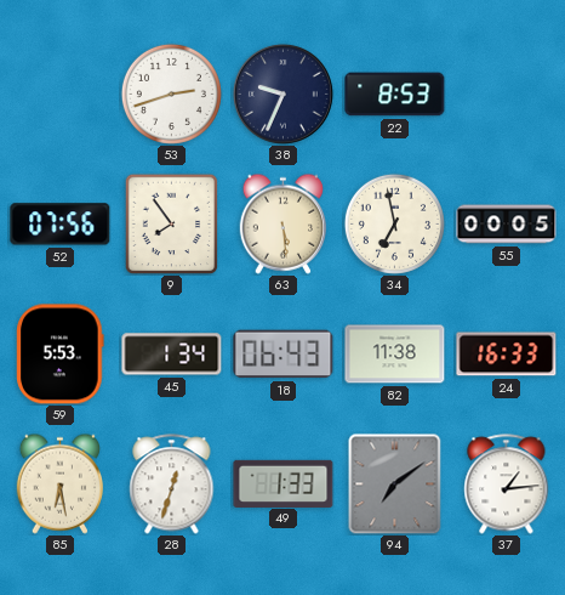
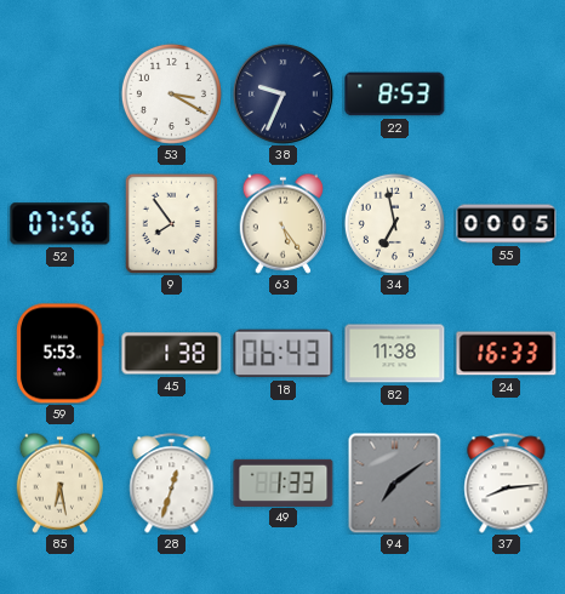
53: 2:42 -> 3:20
63: 5:29 -> 5:24
45: 1:34 -> 1:38
37: 1:14 -> 8:14
